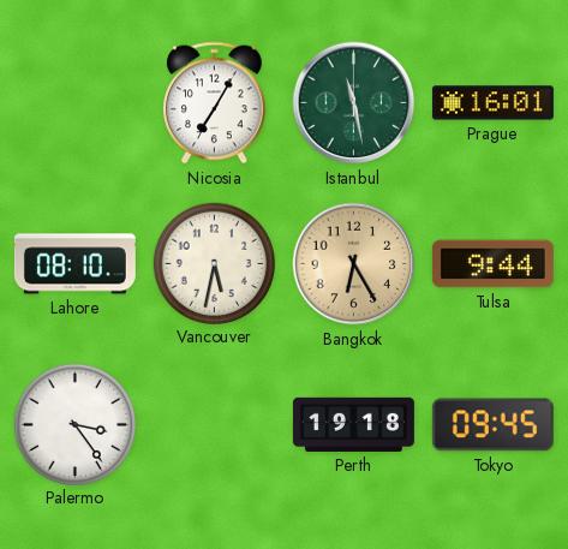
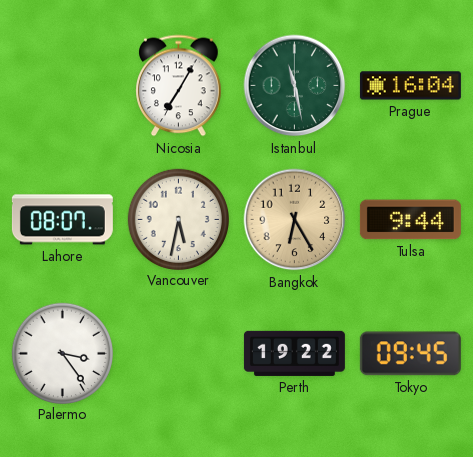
Prague: 16:01 -> 16:04
Lahore: 08:10 -> 08:07
Perth: 19:18 -> 19:22
